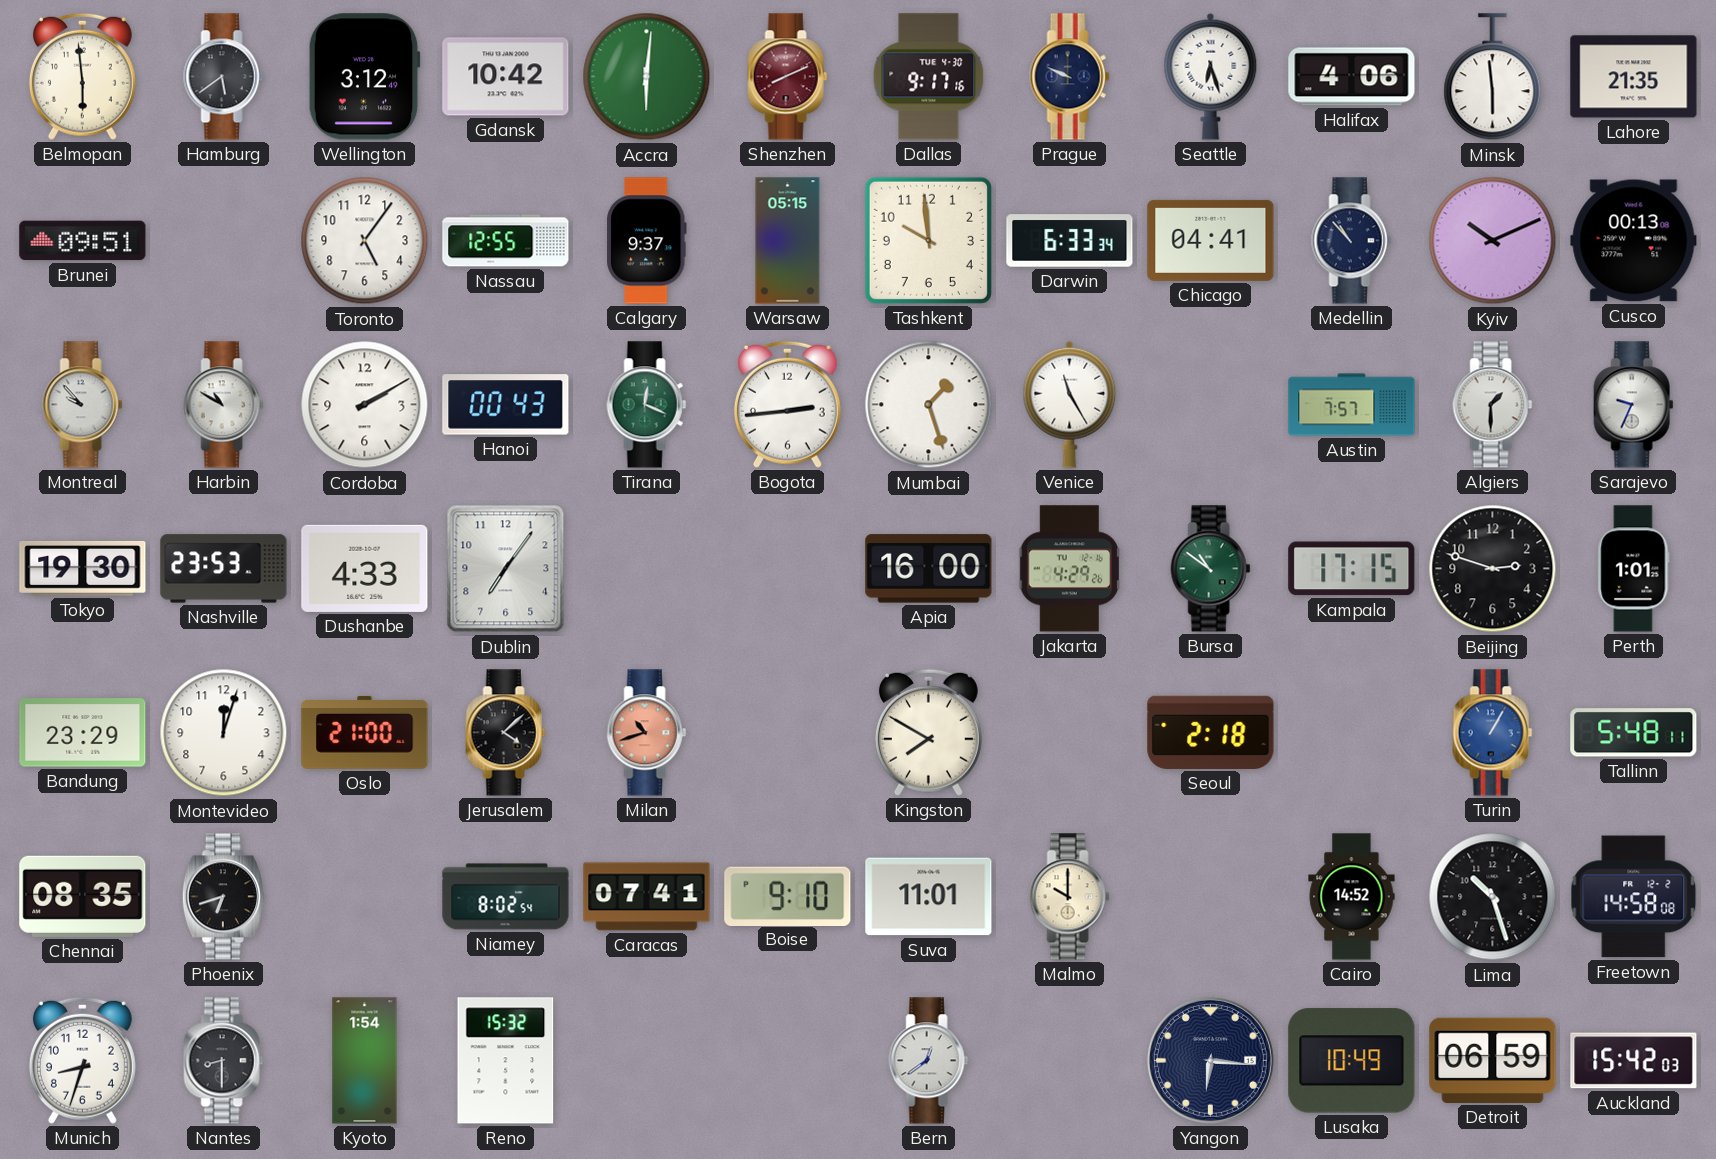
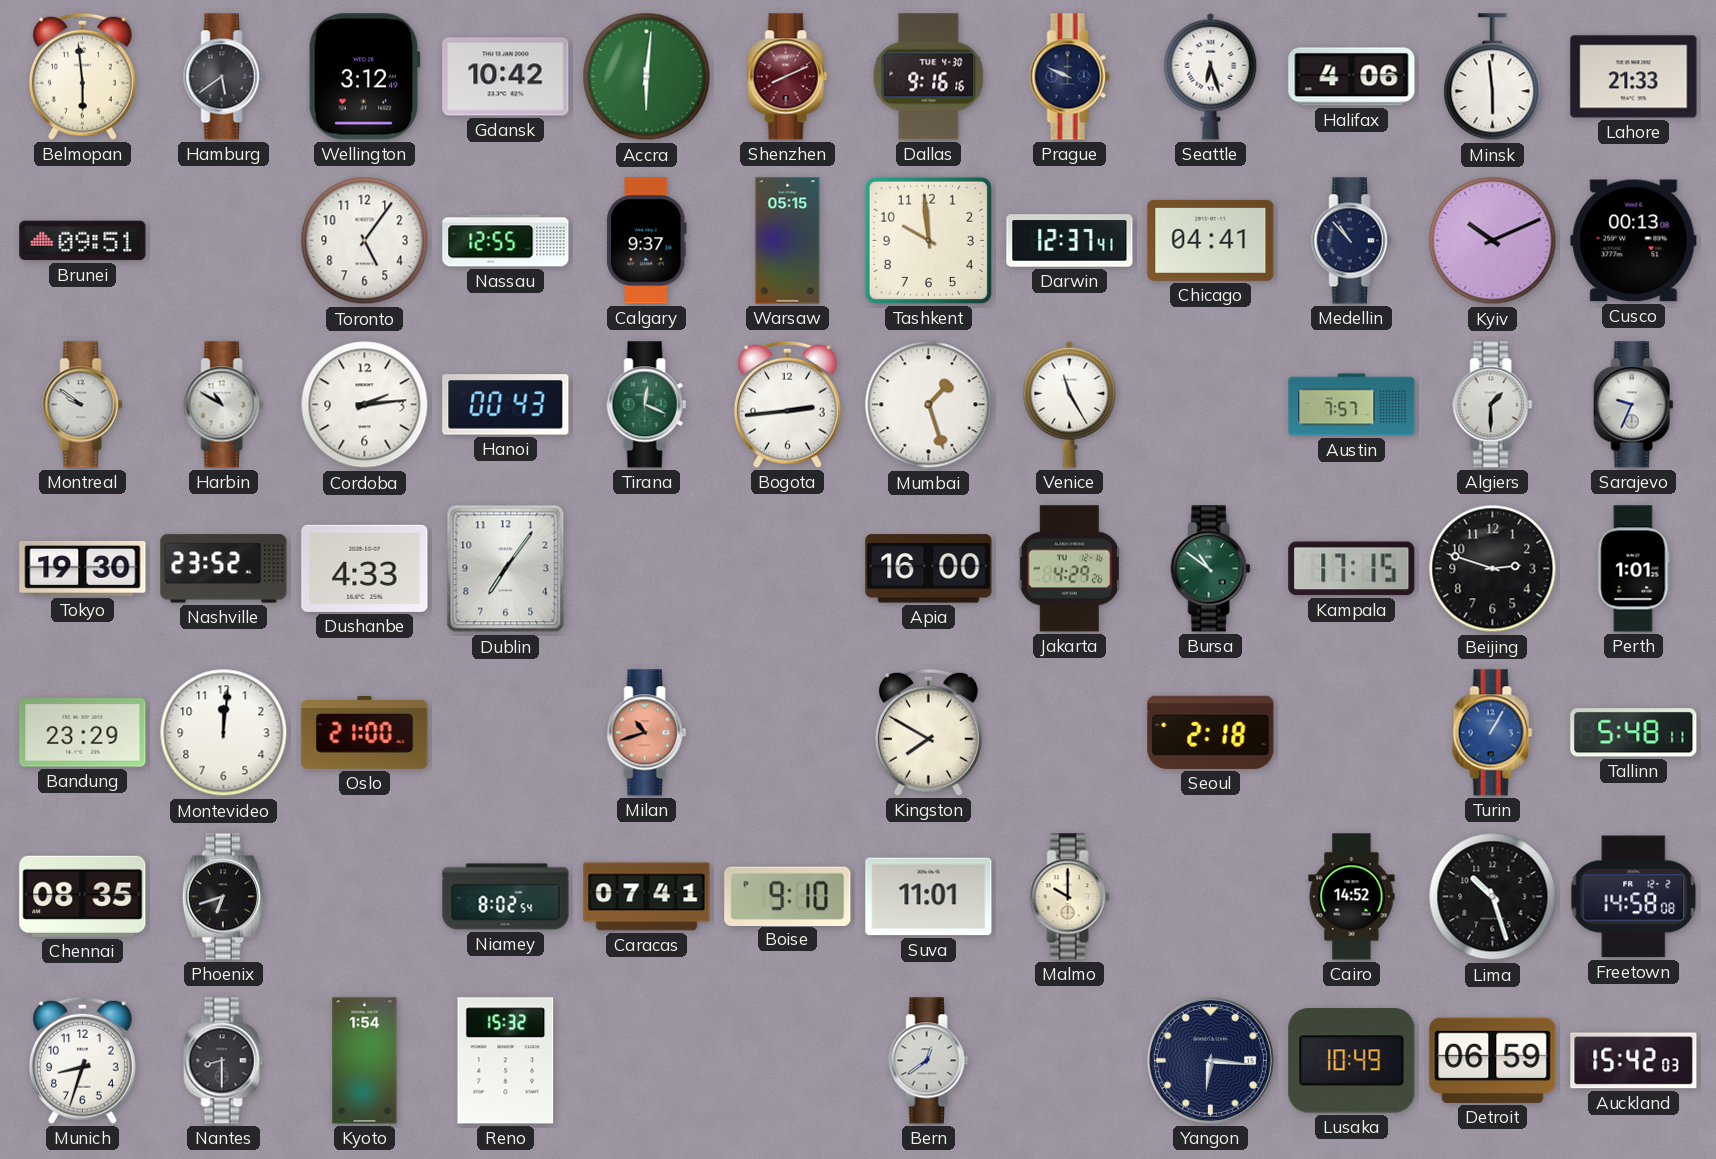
Dallas: 9:17 -> 9:16
Lahore: 21:35 -> 21:33
Darwin: 6:33 -> 12:37
Montreal: 9:53 -> 9:51
Cordoba: 2:10 -> 2:14
Nashville: 23:53 -> 23:52
Montevideo: 12:03 -> 12:01
Jerusalem: 4:08 -> none
